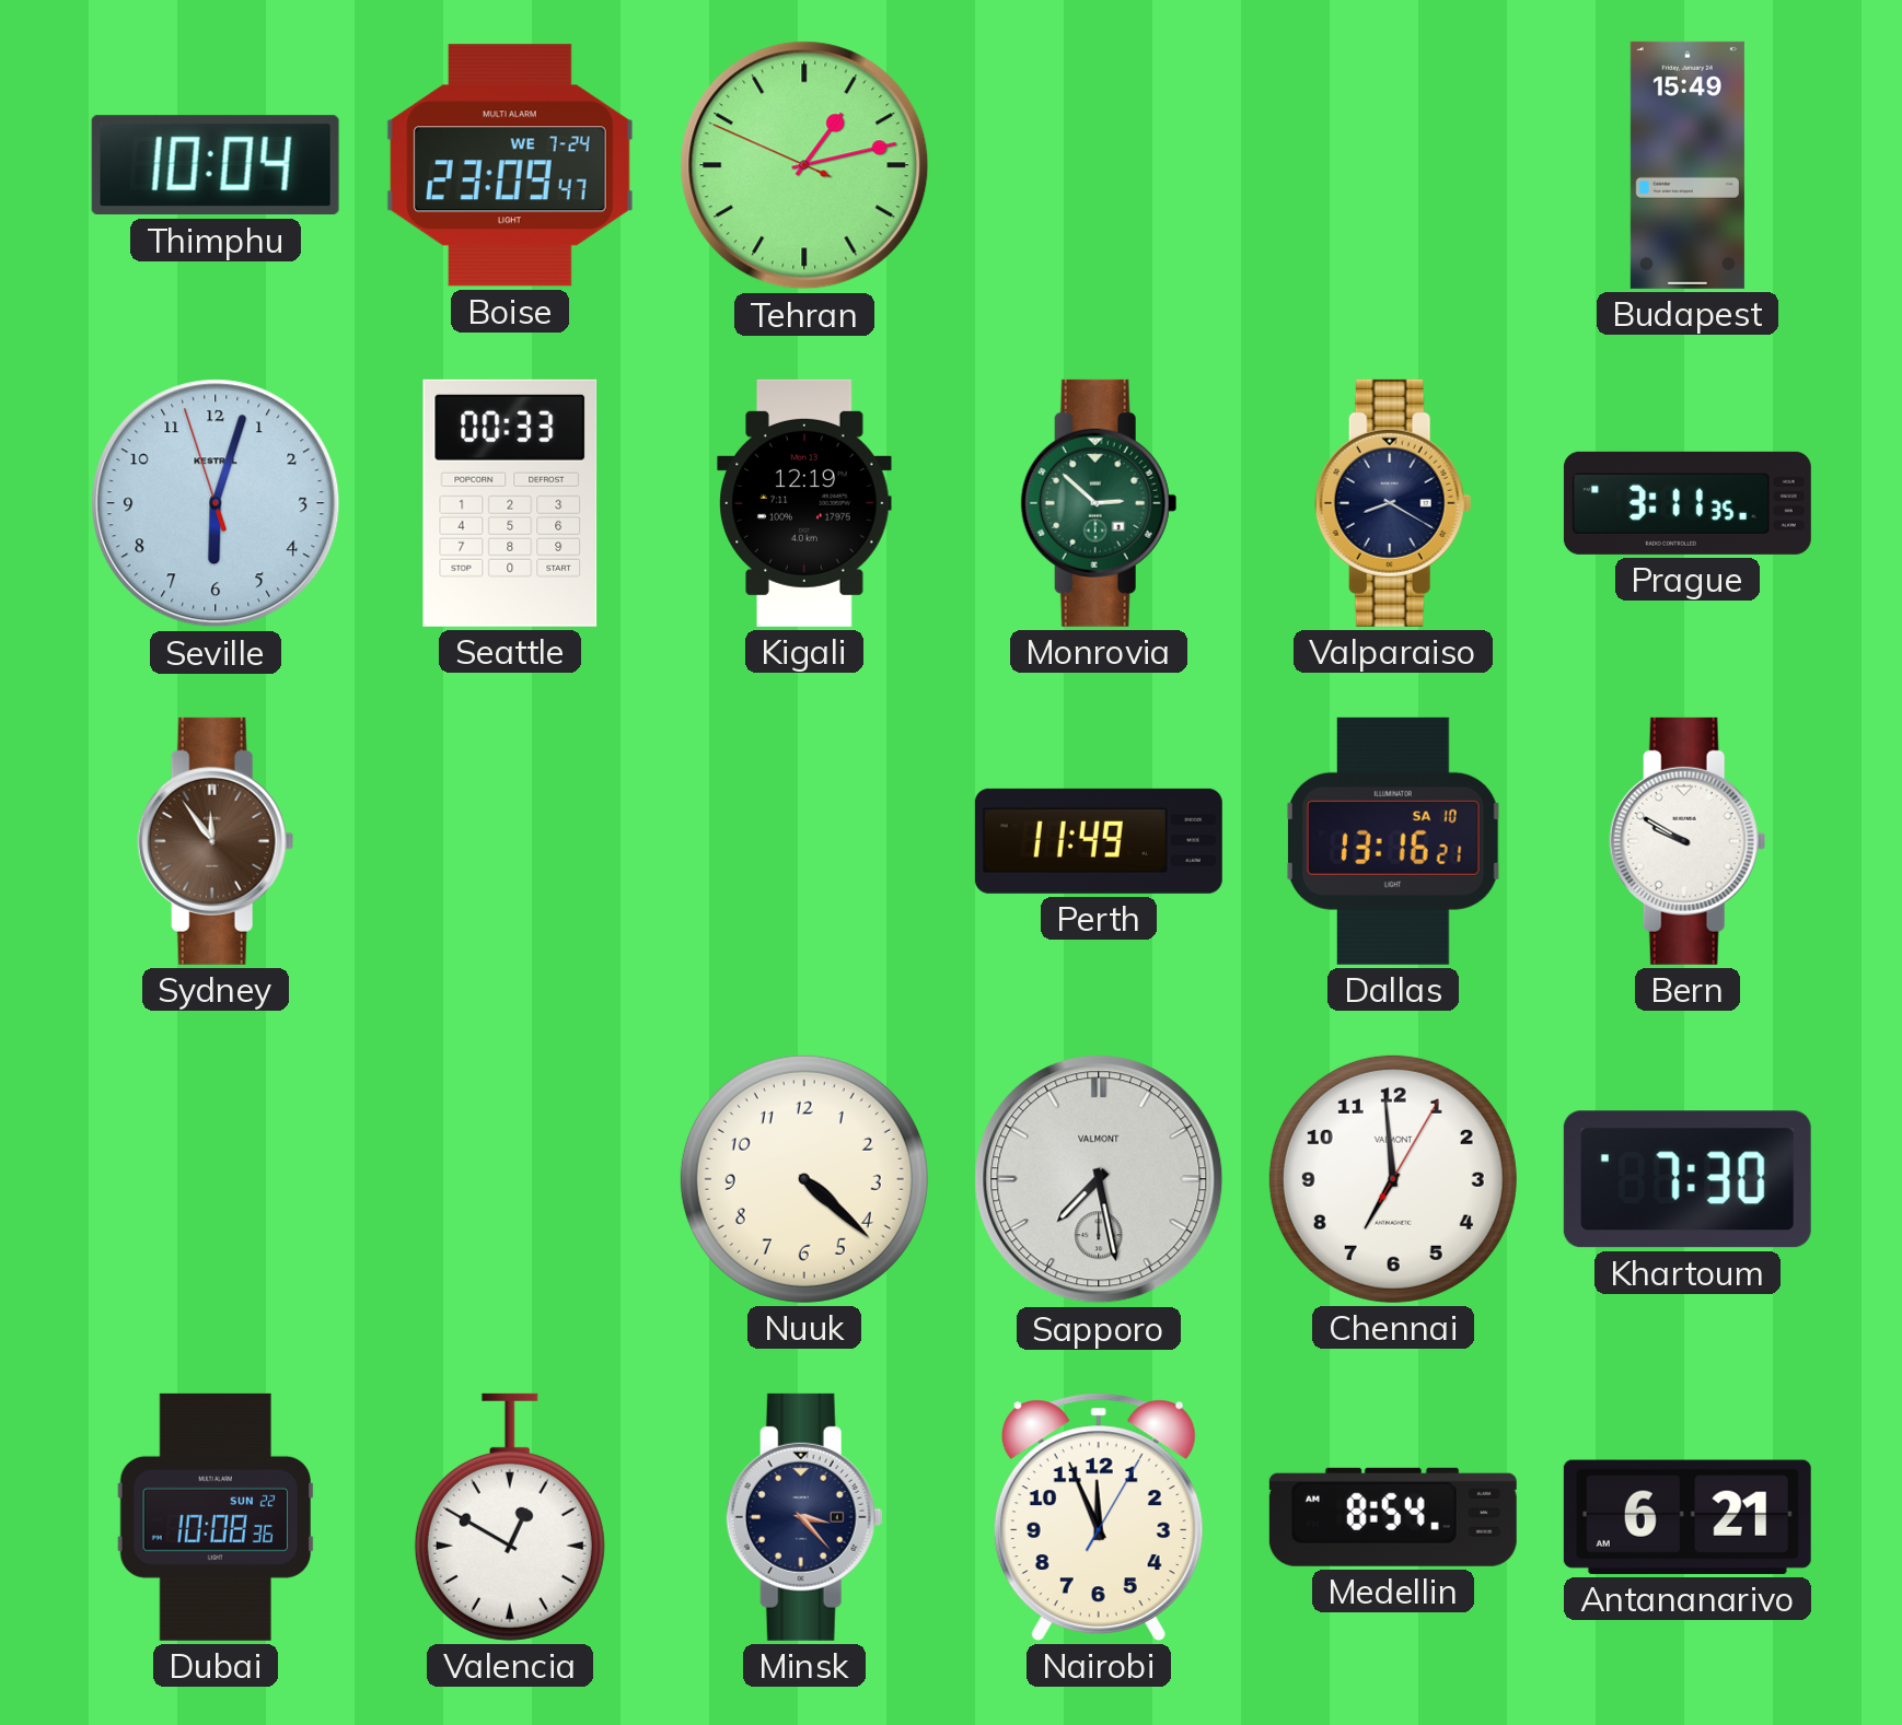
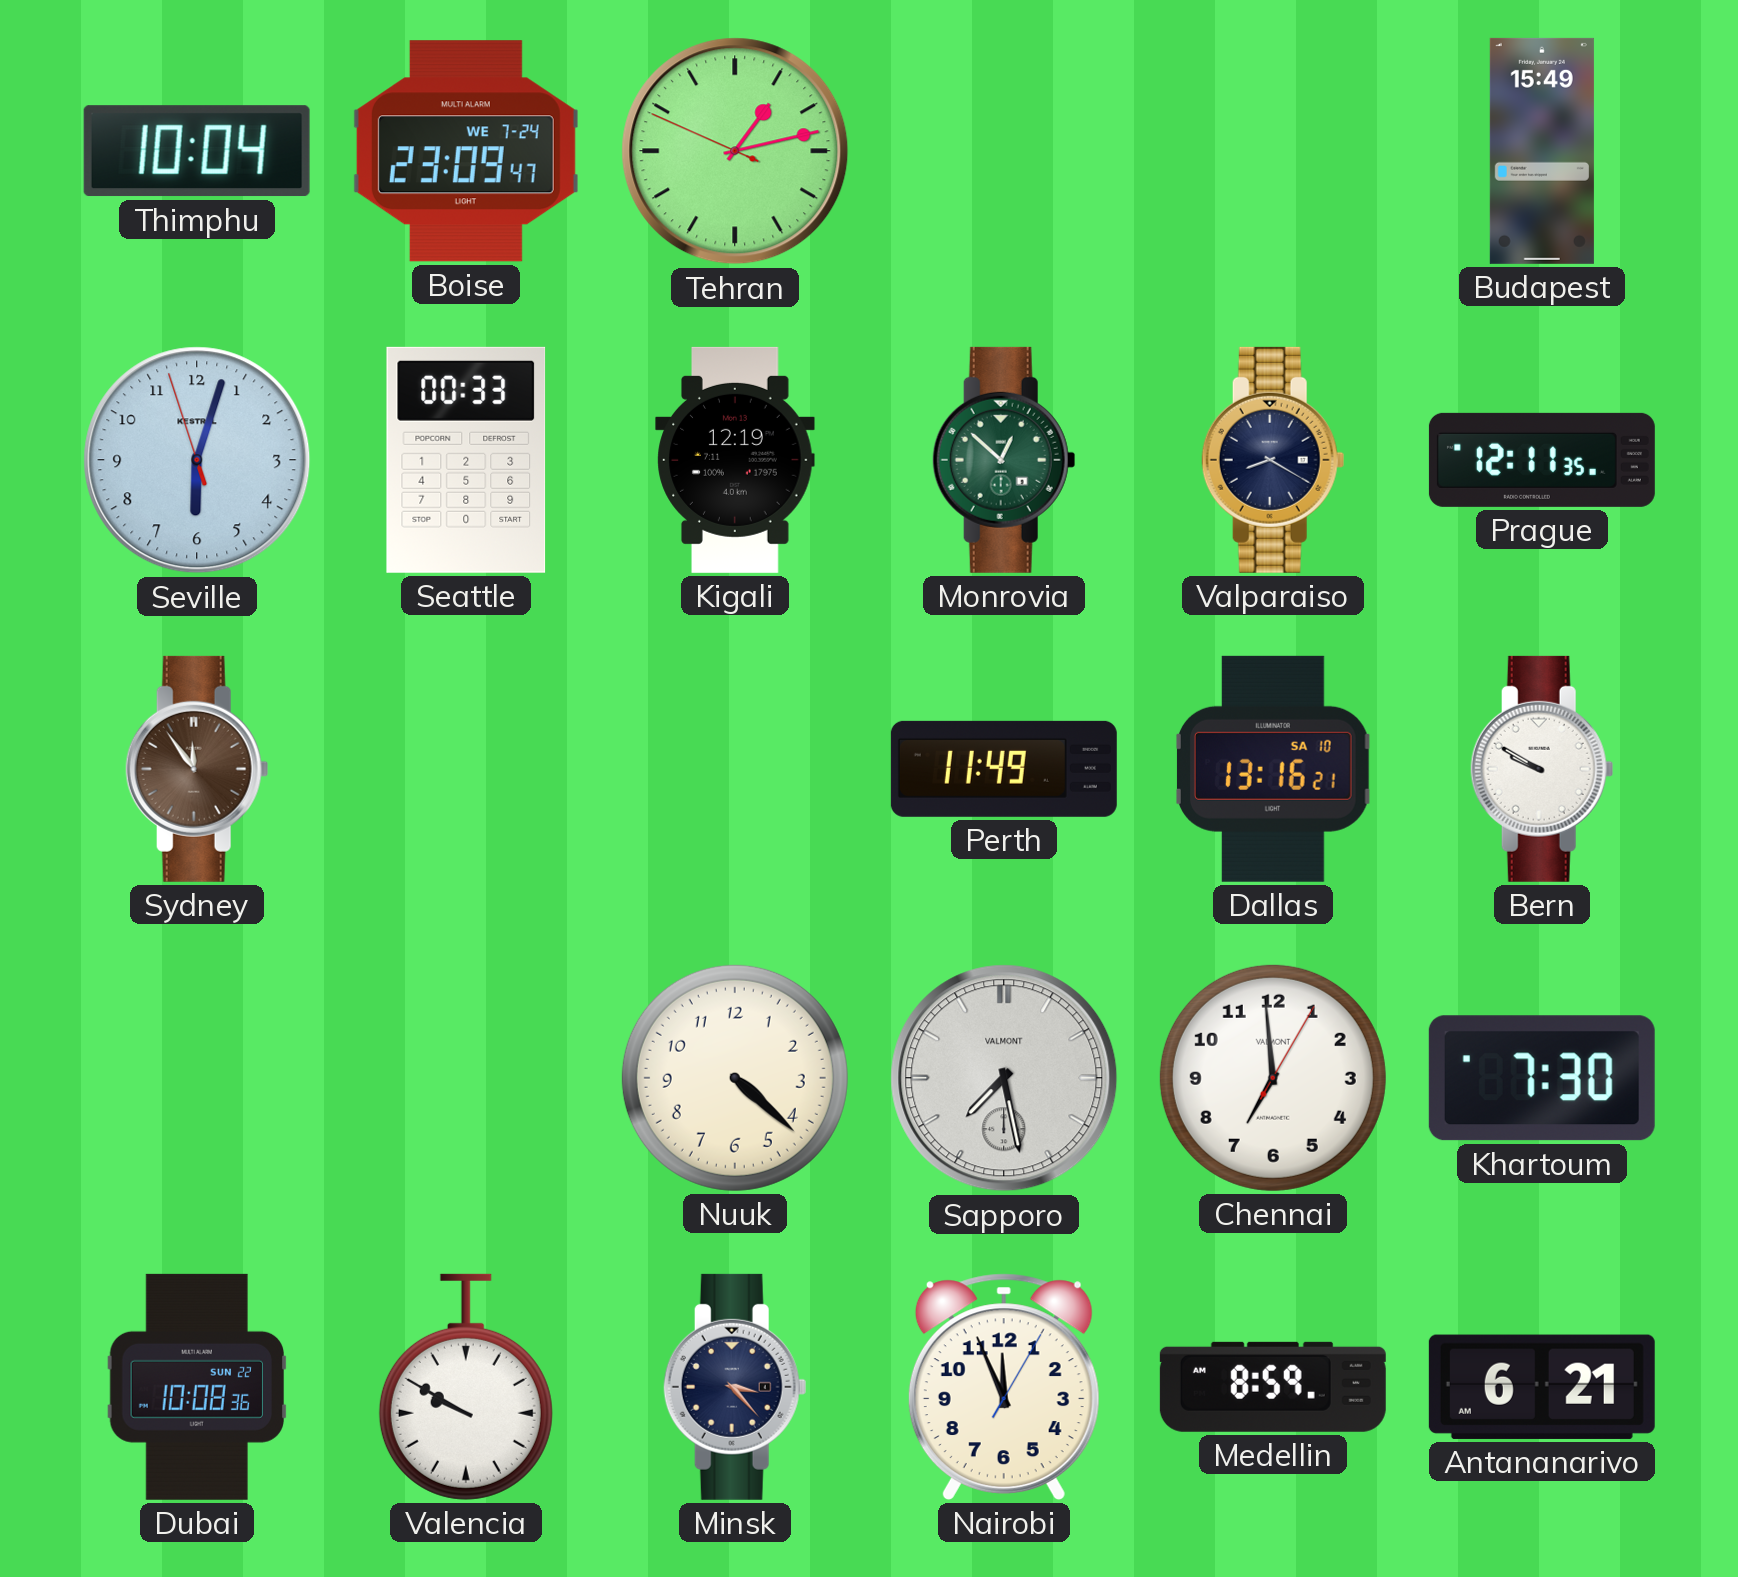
Monrovia: 2:52 -> 12:52
Prague: 3:11 -> 12:11
Valencia: 12:50 -> 9:50
Medellin: 8:54 -> 8:59
